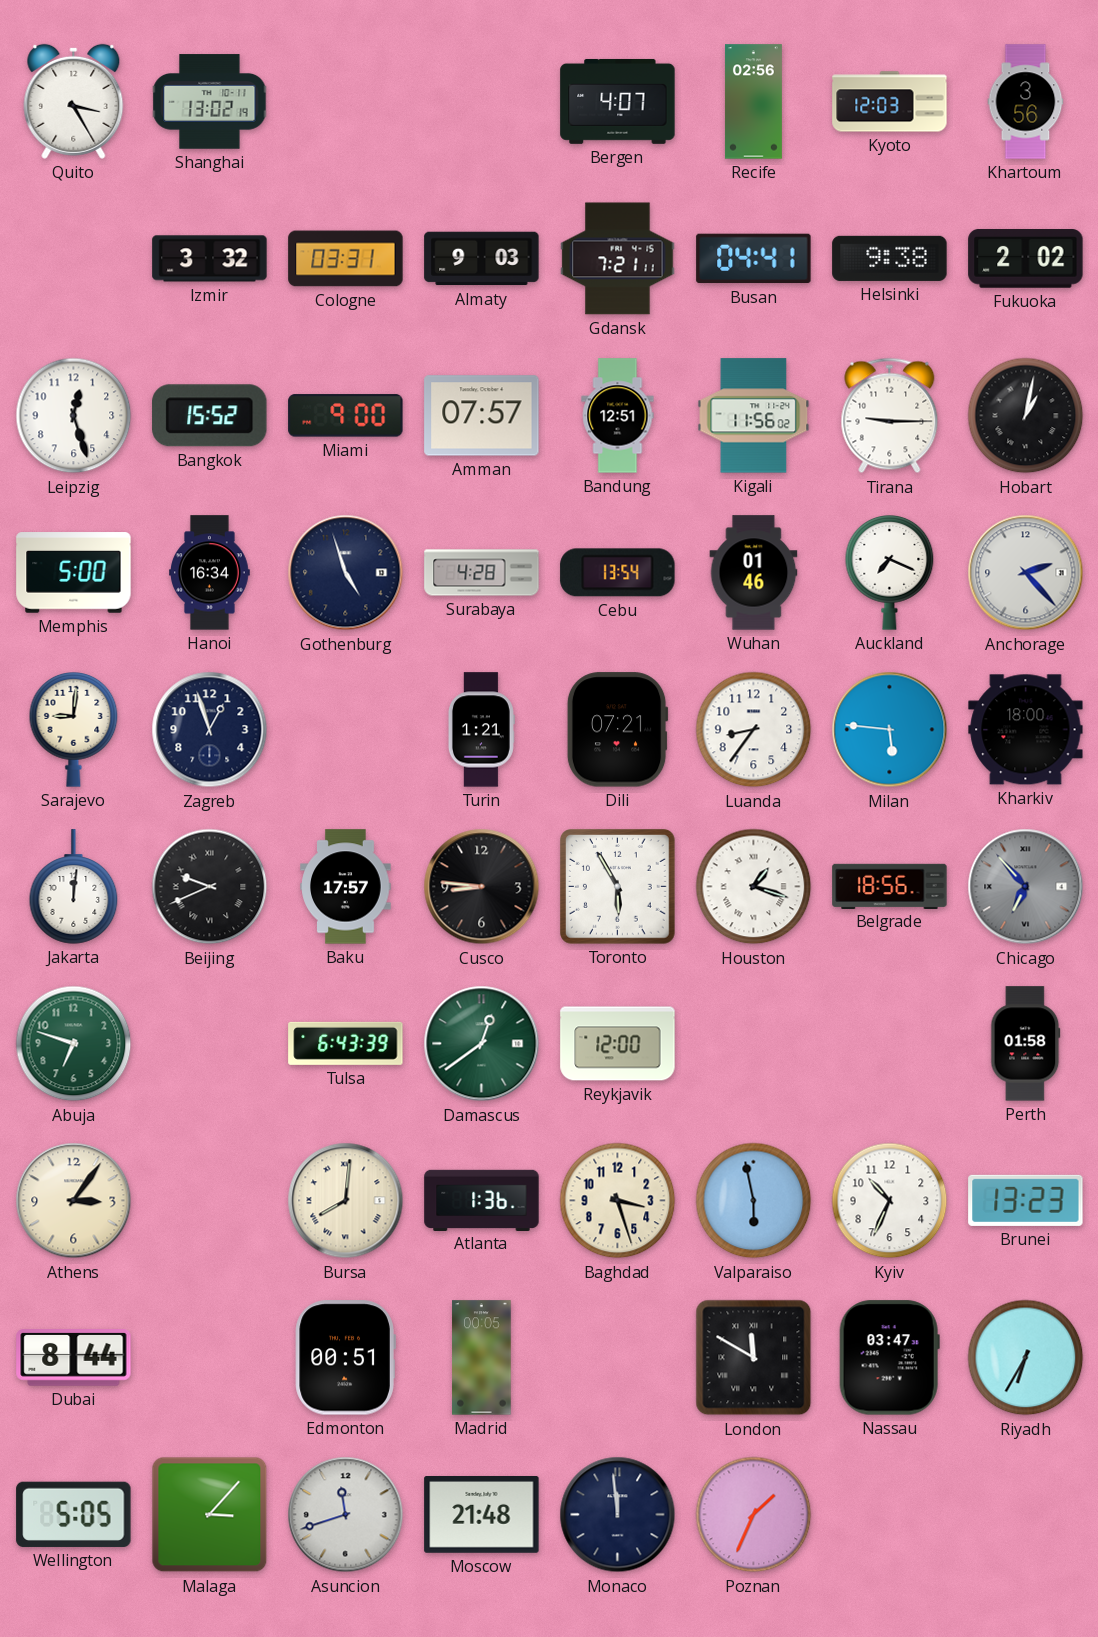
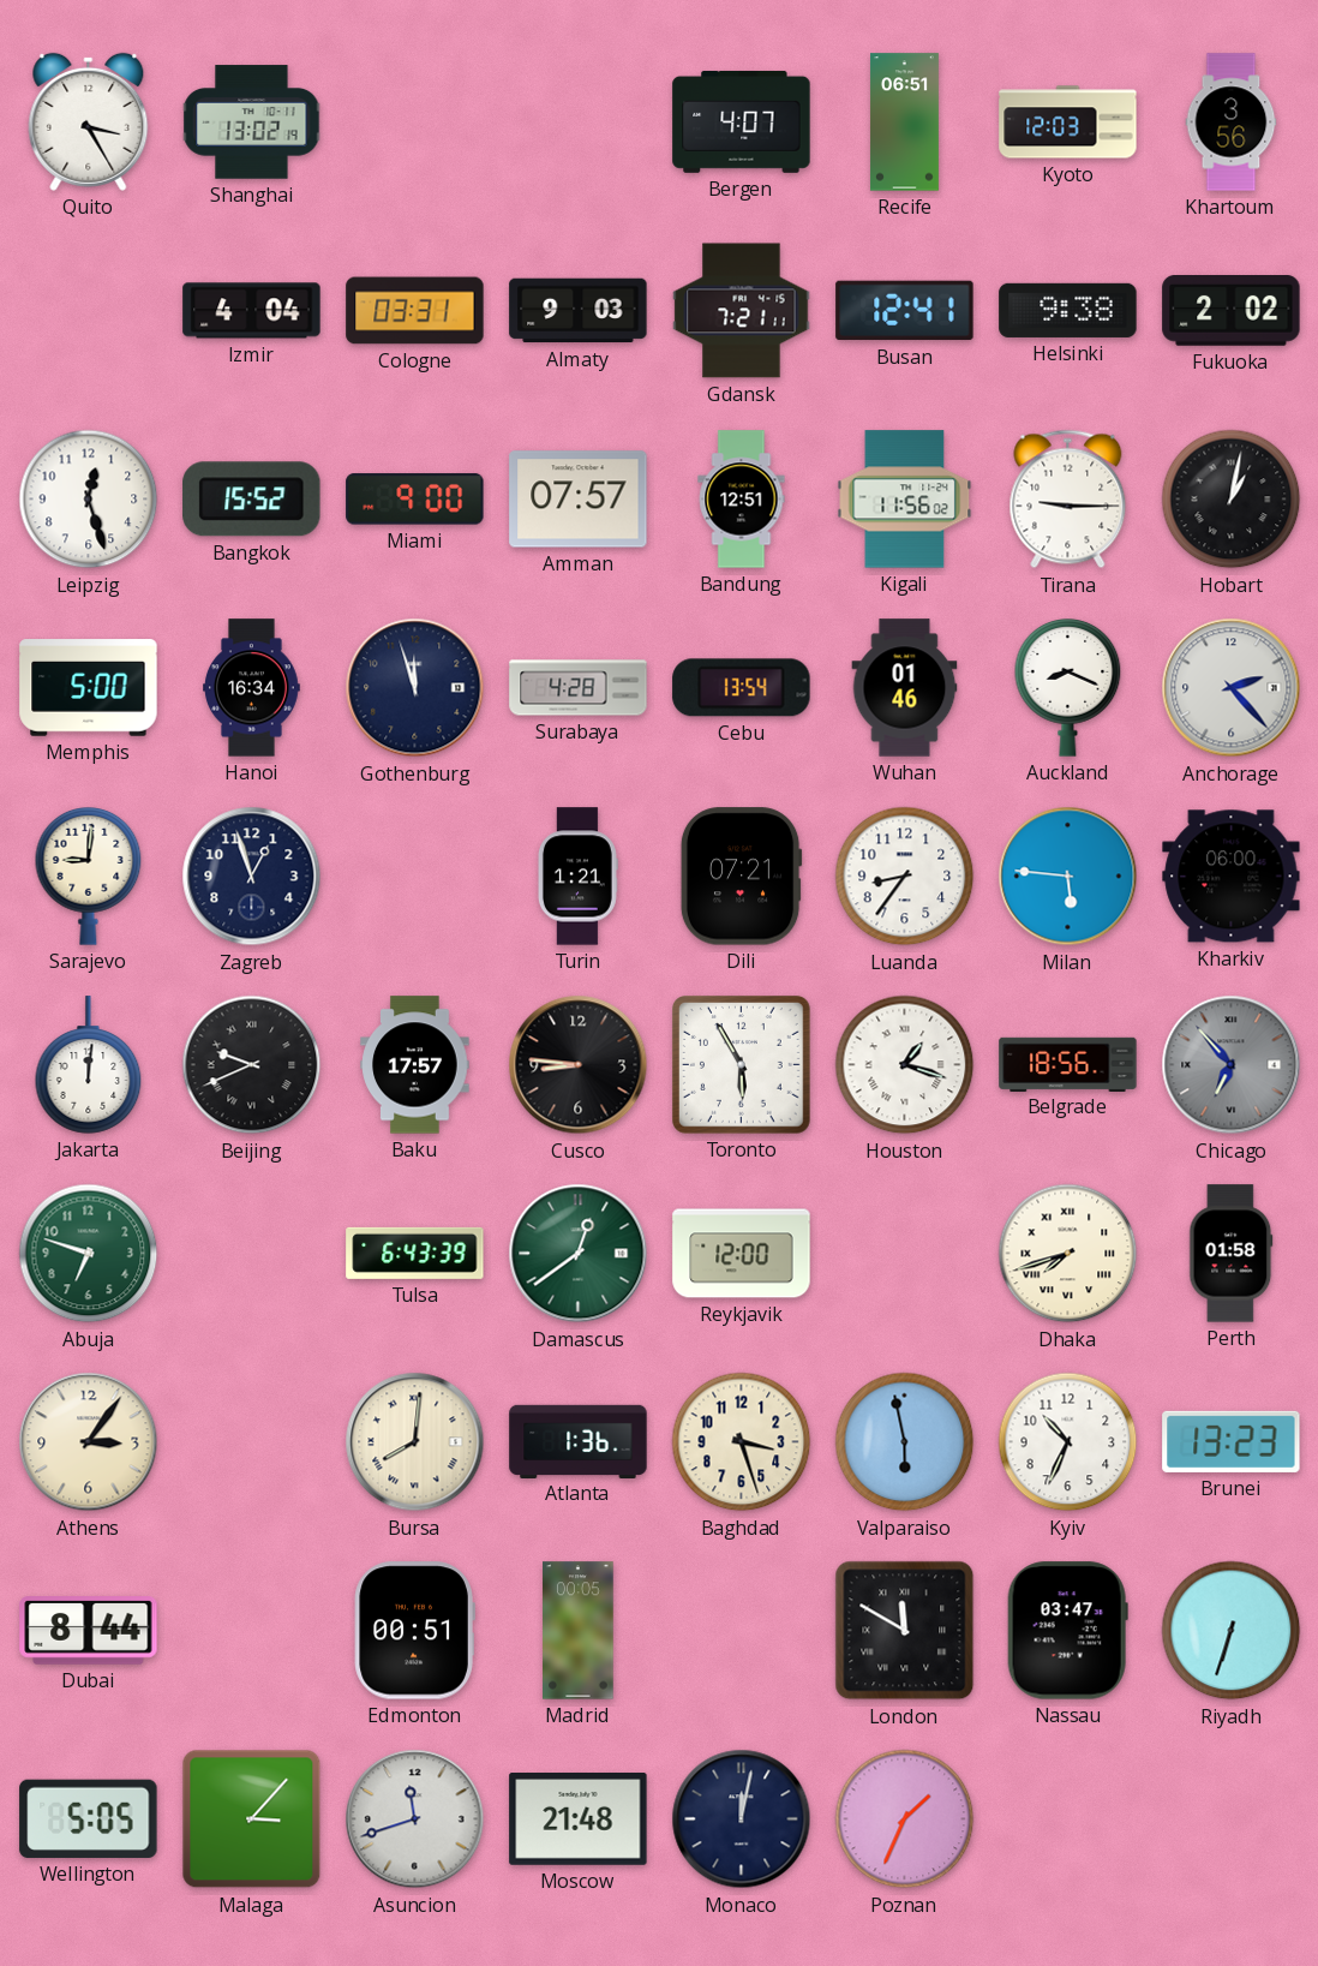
Recife: 02:56 -> 06:51
Izmir: 3:32 -> 4:04
Busan: 04:41 -> 12:41
Gothenburg: 4:57 -> 11:57
Auckland: 7:19 -> 8:19
Kharkiv: 18:00 -> 06:00
Dhaka: none -> 7:42
Riyadh: 6:35 -> 6:33
Monaco: 11:59 -> 12:02
